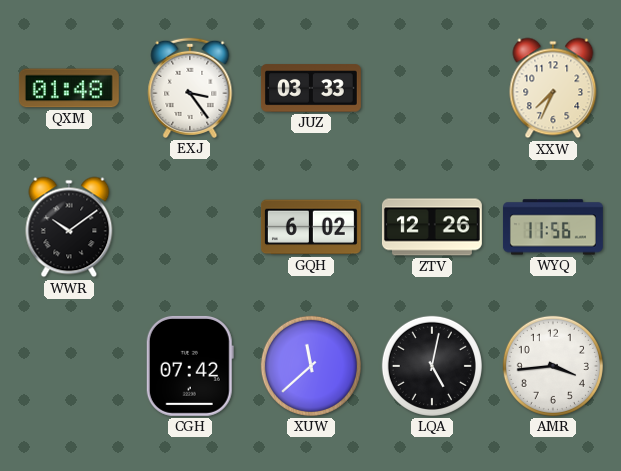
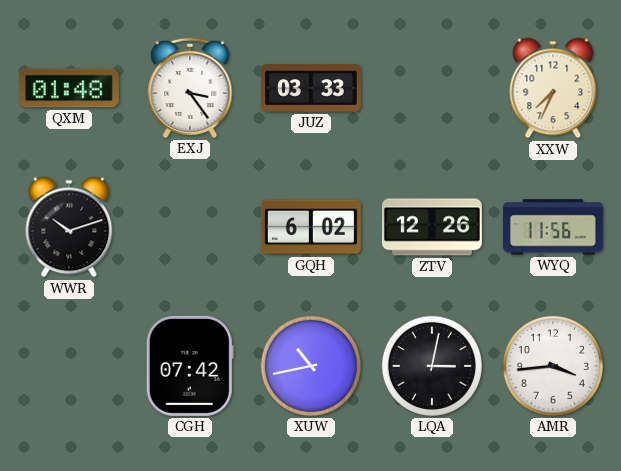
WWR: 10:09 -> 10:12
XUW: 11:38 -> 10:43
LQA: 5:02 -> 3:02
